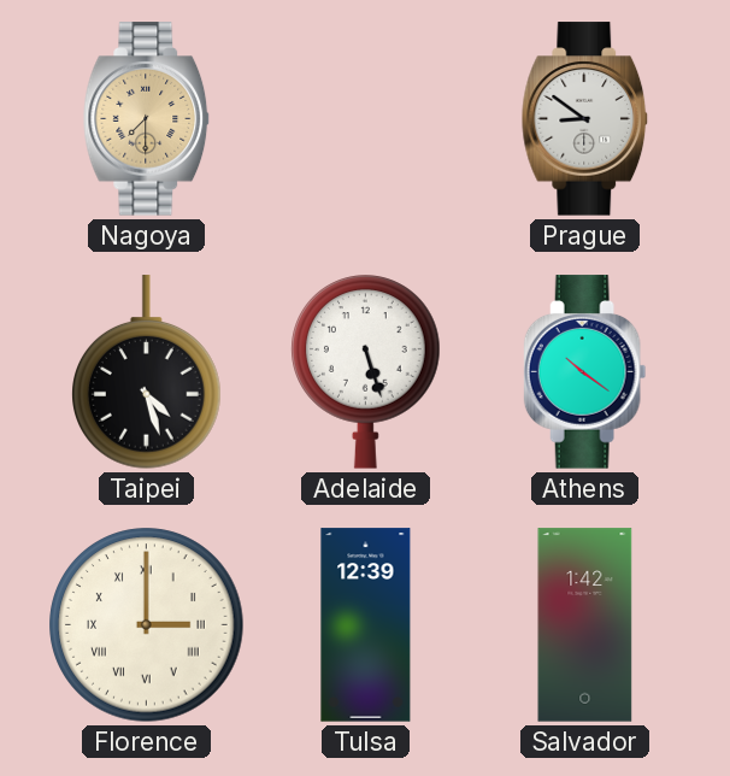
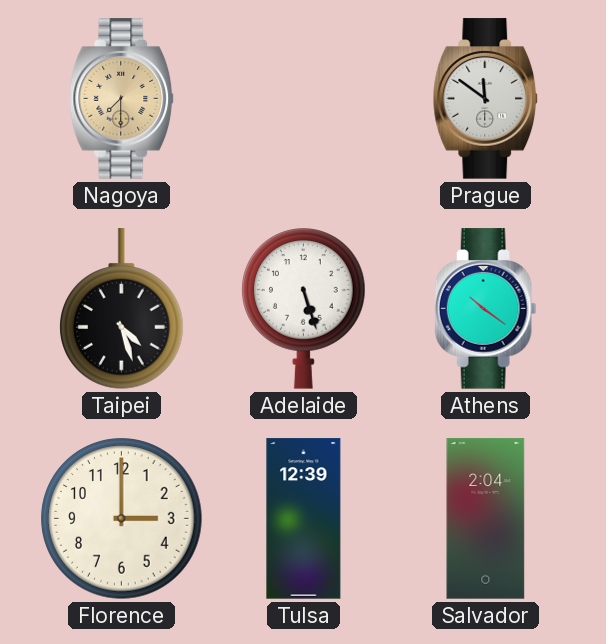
Prague: 8:51 -> 11:51
Florence numerals: Roman -> Arabic
Salvador: 1:42 -> 2:04
